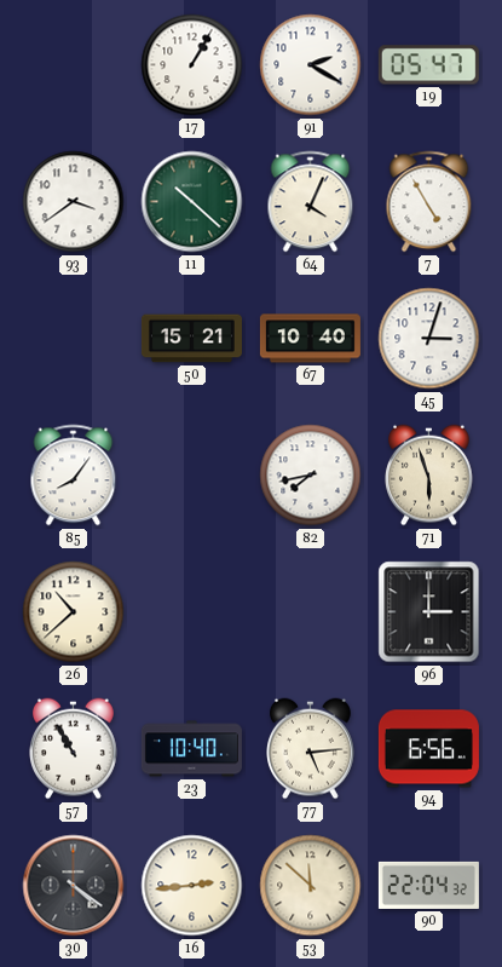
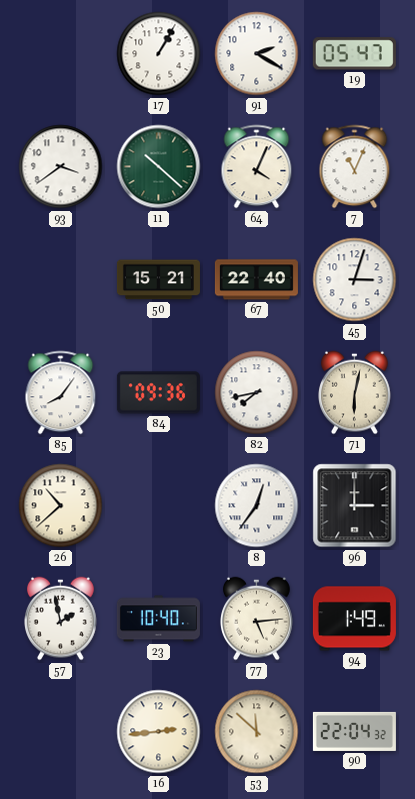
7: 4:55 -> 11:04
67: 10:40 -> 22:40
84: none -> 09:36
71: 5:57 -> 6:02
8: none -> 12:36
57: 10:55 -> 1:58
94: 6:56 -> 1:49
30: 4:21 -> none
